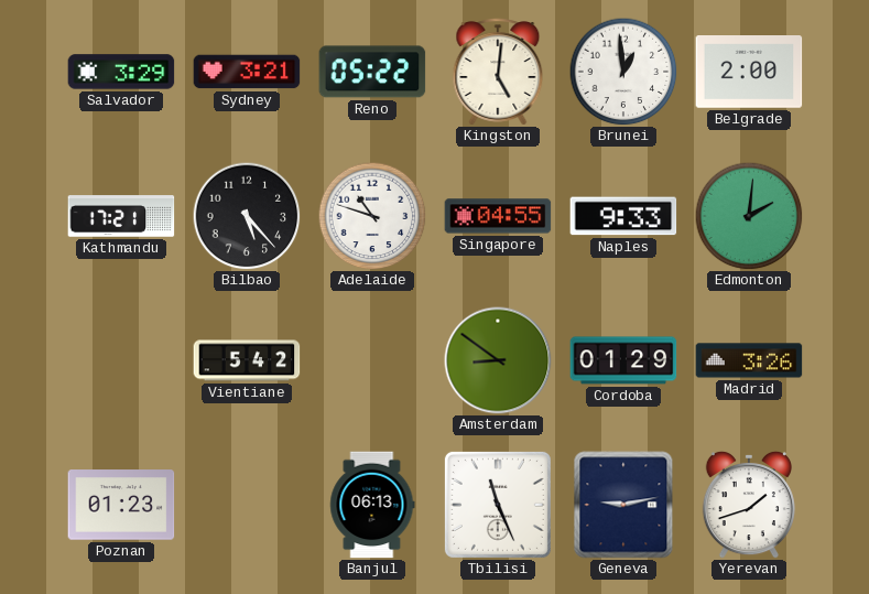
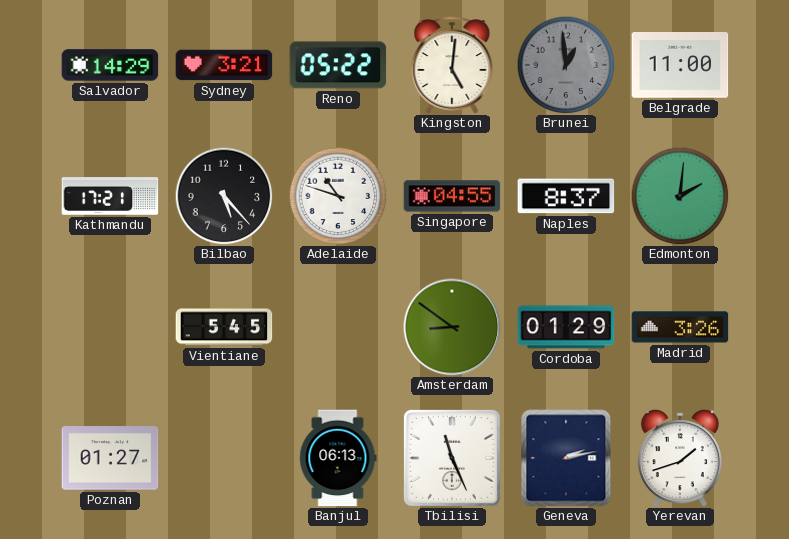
Salvador: 3:29 -> 14:29
Brunei dial: white -> grey
Belgrade: 2:00 -> 11:00
Naples: 9:33 -> 8:37
Vientiane: 5:42 -> 5:45
Poznan: 01:23 -> 01:27
Geneva: 9:13 -> 2:13
